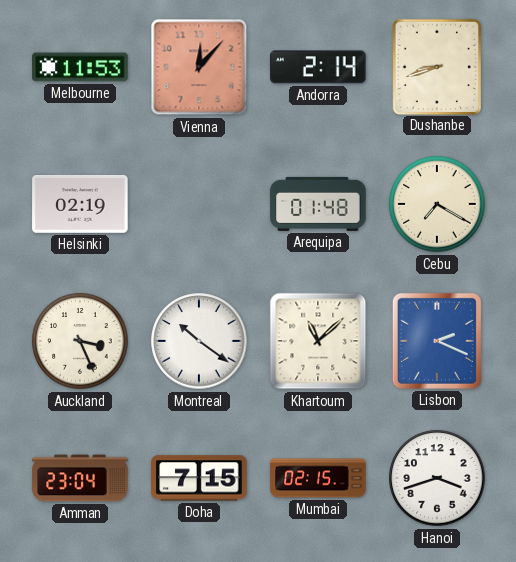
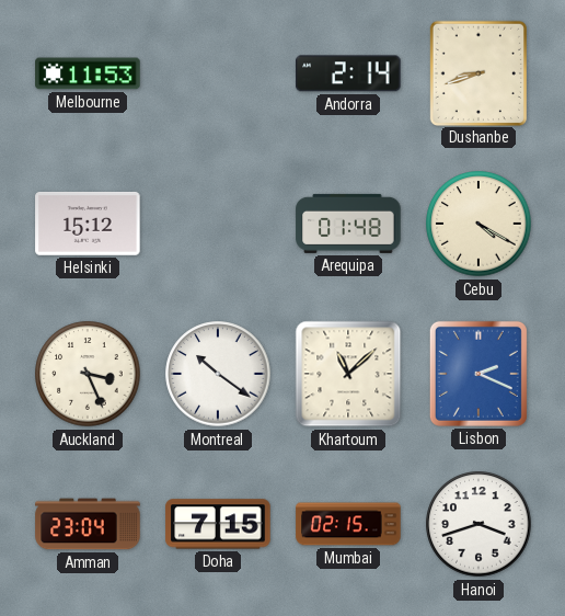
Vienna: 12:07 -> none
Helsinki: 02:19 -> 15:12
Cebu: 7:20 -> 4:20
